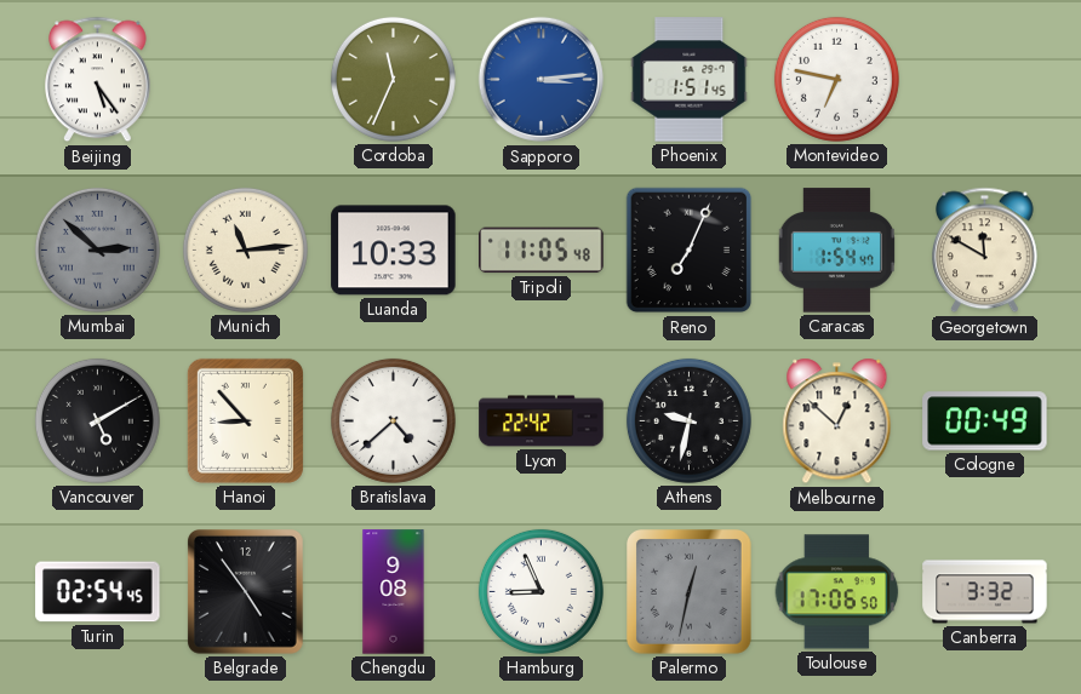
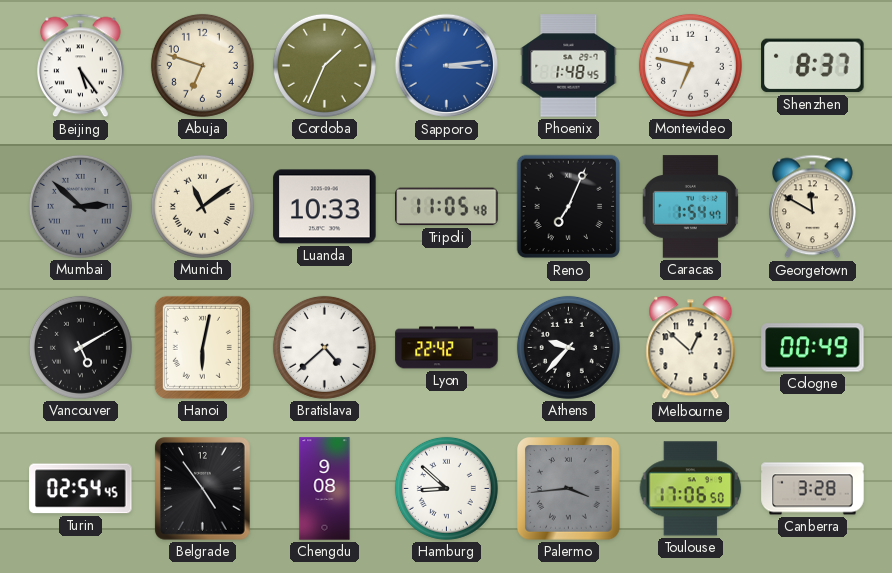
Abuja: none -> 6:48
Cordoba: 11:34 -> 1:34
Phoenix: 1:51 -> 1:48
Shenzhen: none -> 8:37
Munich: 11:14 -> 11:09
Hanoi: 8:53 -> 6:02
Athens: 9:32 -> 9:37
Hamburg: 8:56 -> 8:52
Palermo: 12:32 -> 3:44
Canberra: 3:32 -> 3:28
